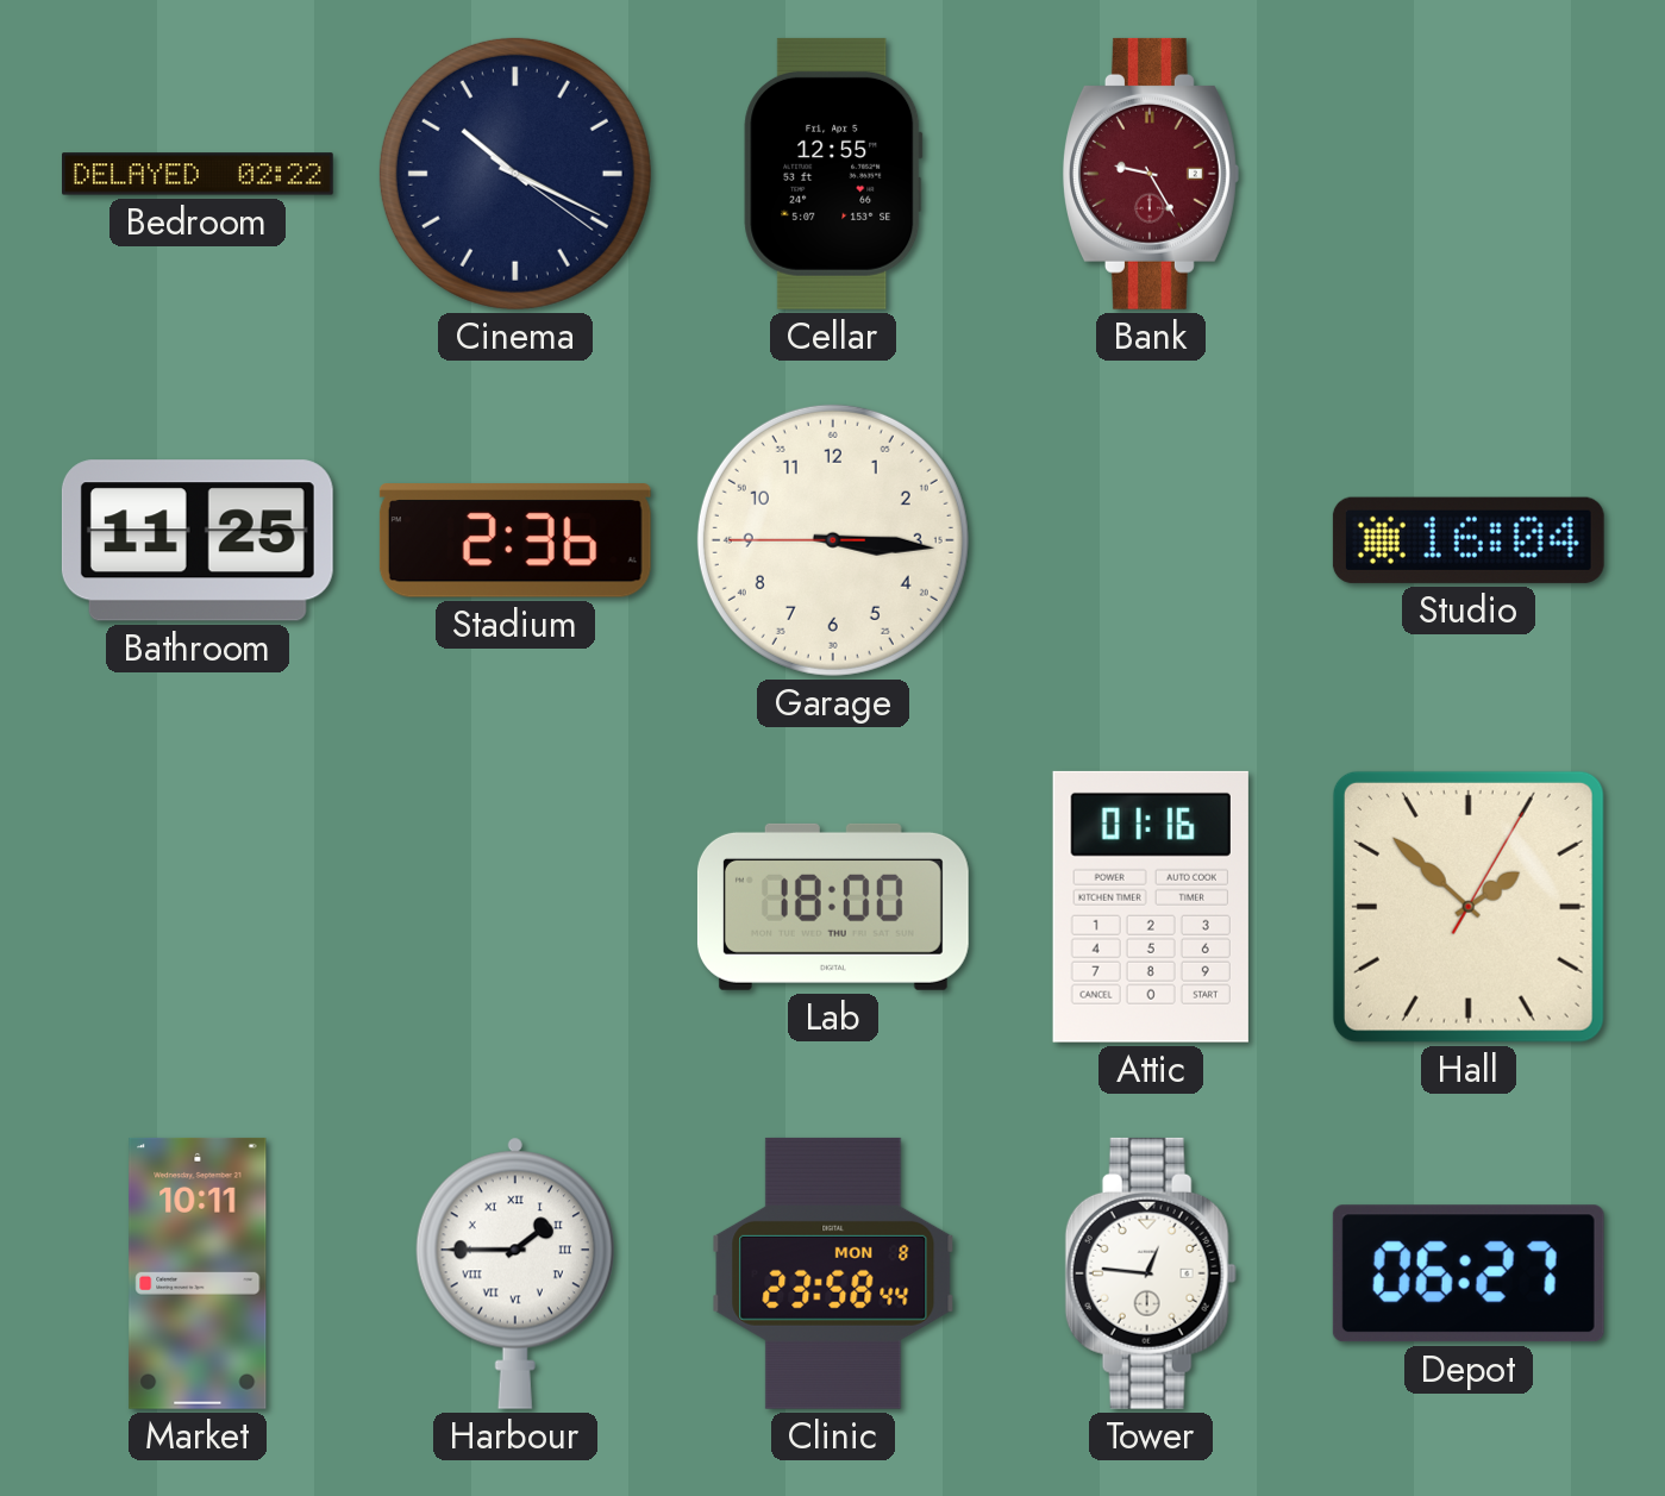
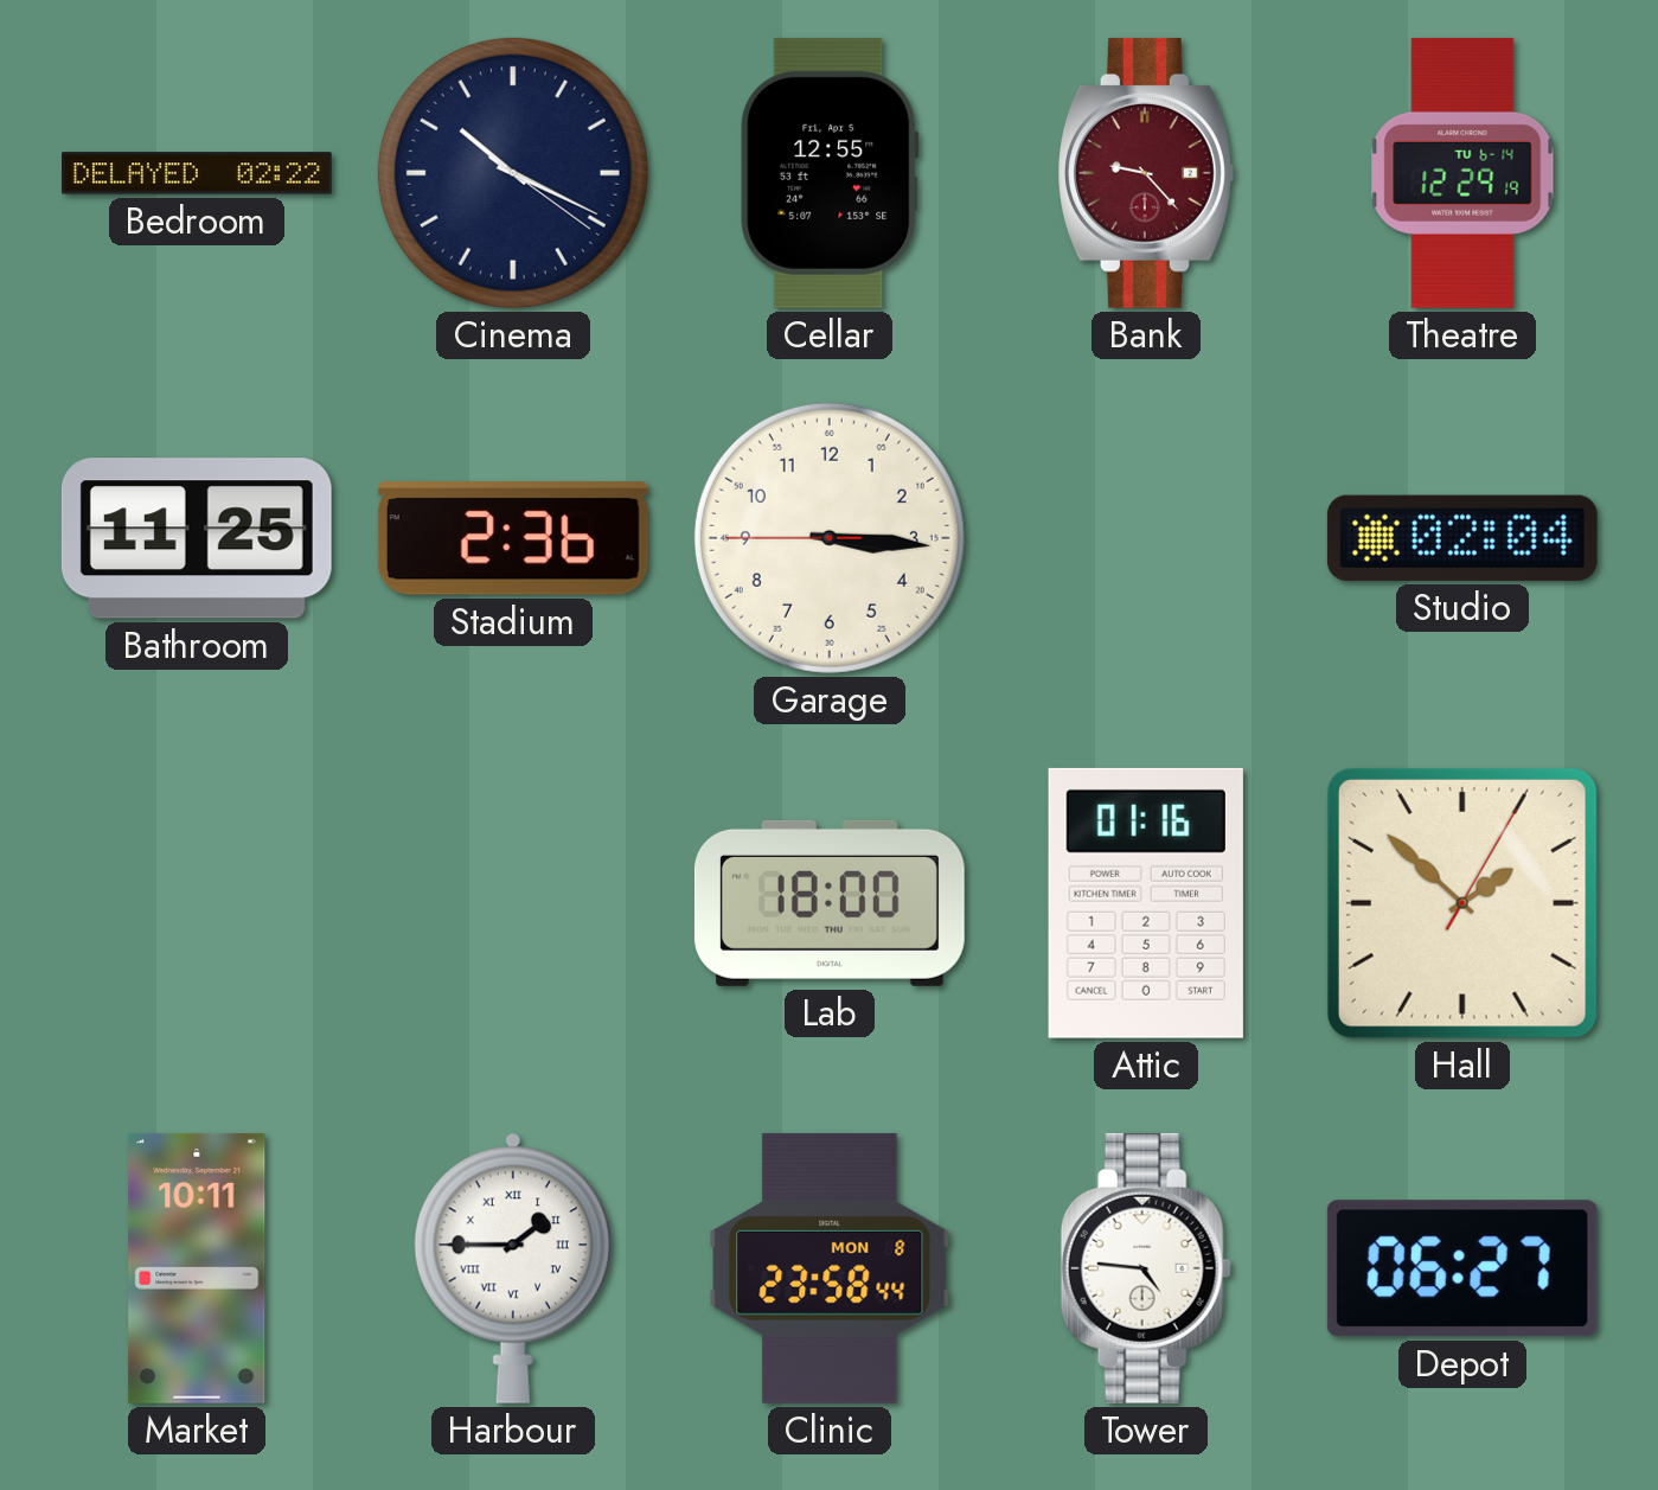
Bank: 9:25 -> 9:23
Theatre: none -> 12:29
Studio: 16:04 -> 02:04
Tower: 12:46 -> 4:46
